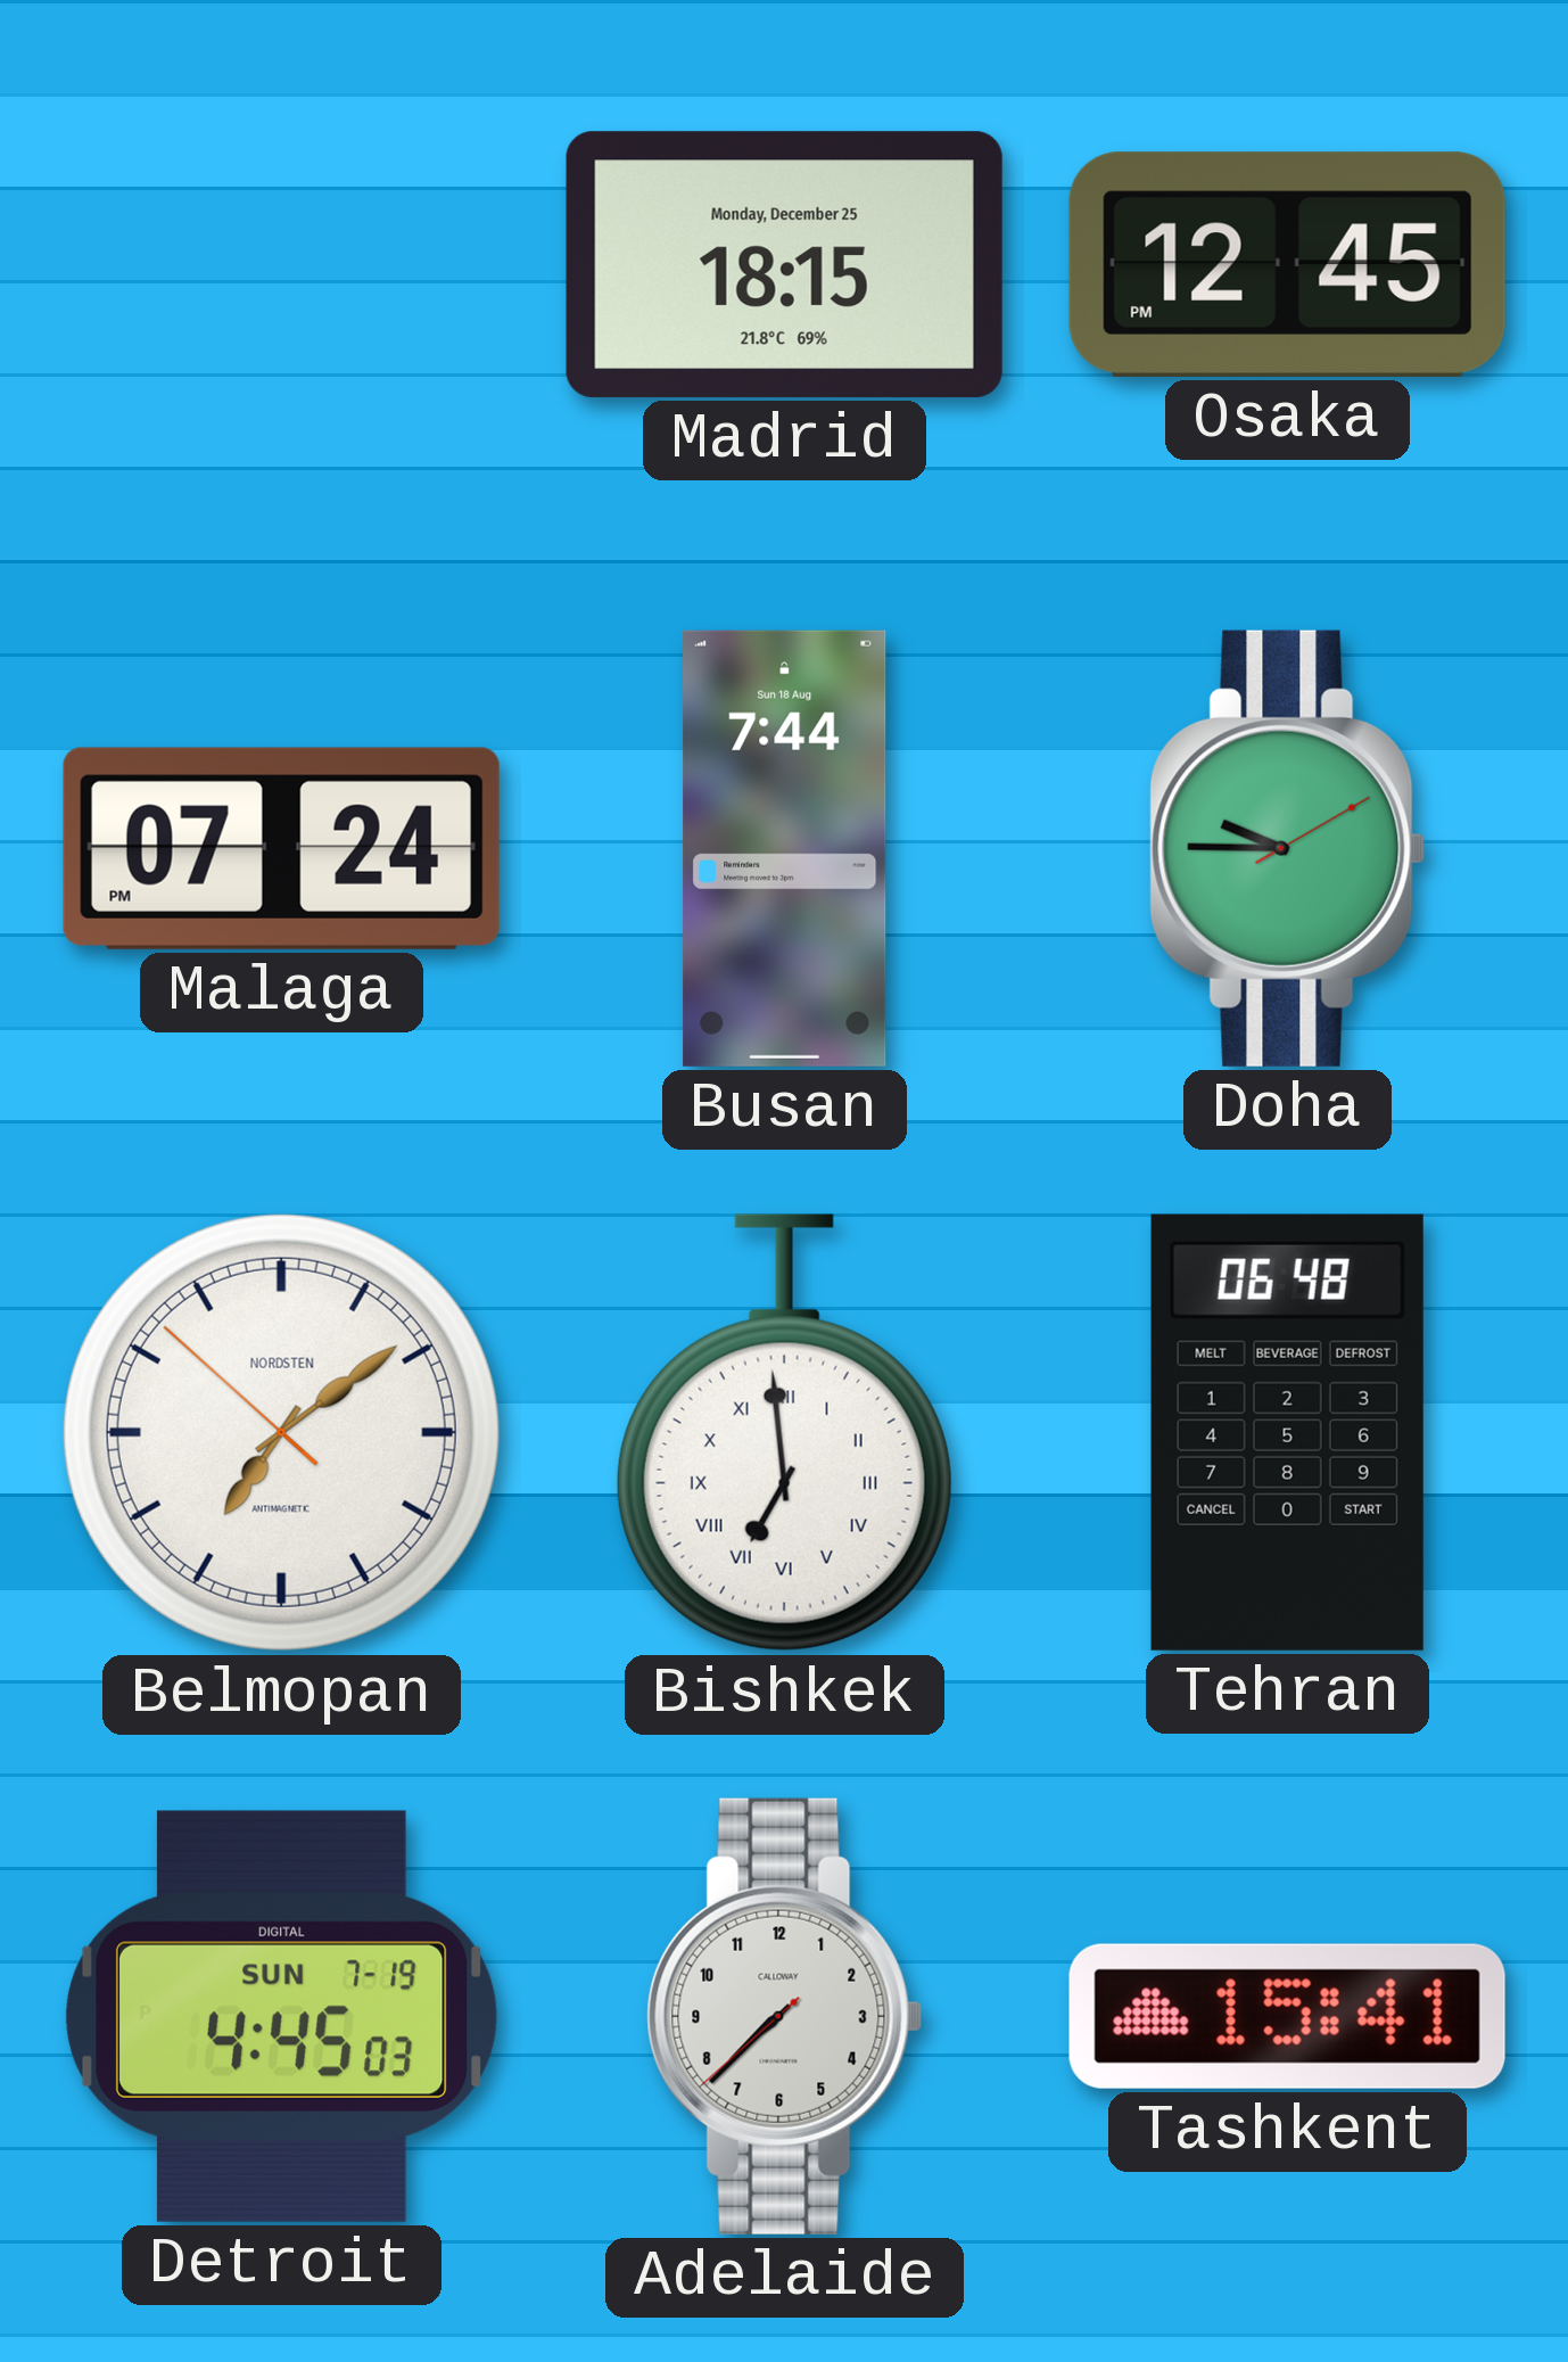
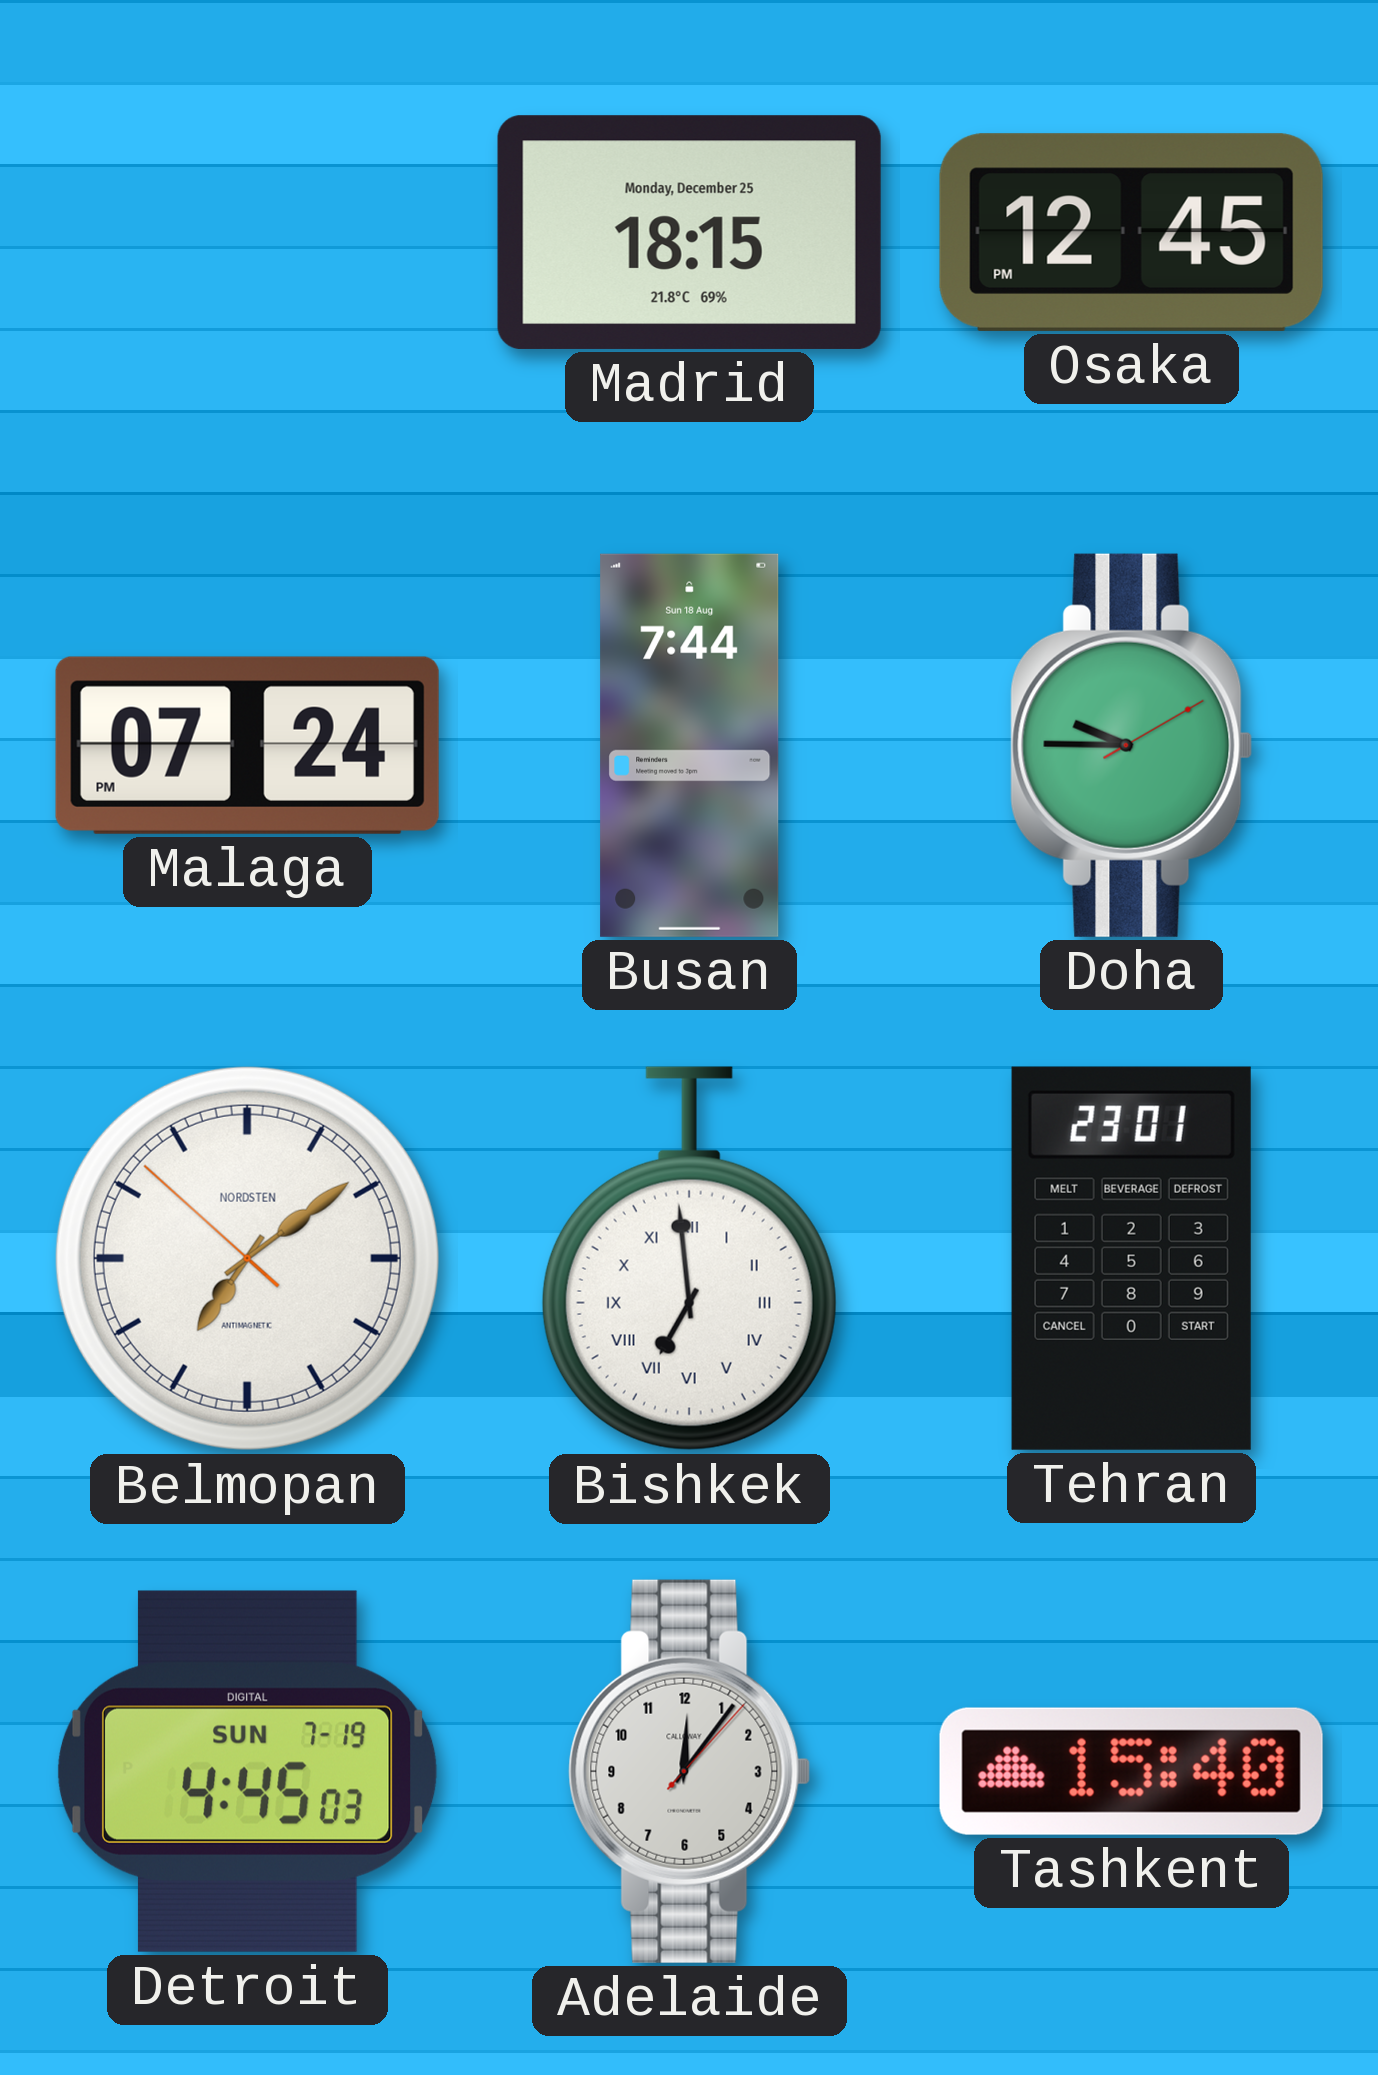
Tehran: 06:48 -> 23:01
Adelaide: 7:37 -> 12:06
Tashkent: 15:41 -> 15:40
